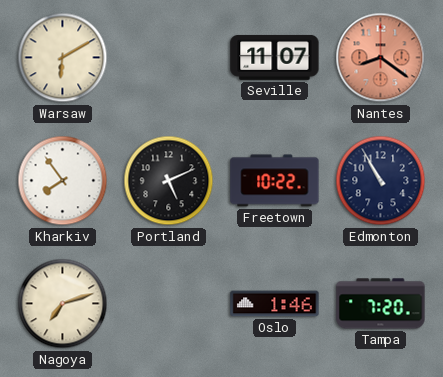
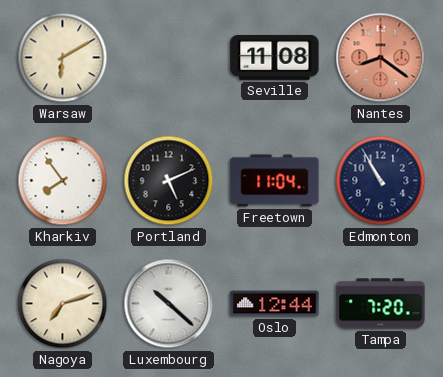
Seville: 11:07 -> 11:08
Freetown: 10:22 -> 11:04
Luxembourg: none -> 10:22
Oslo: 1:46 -> 12:44
